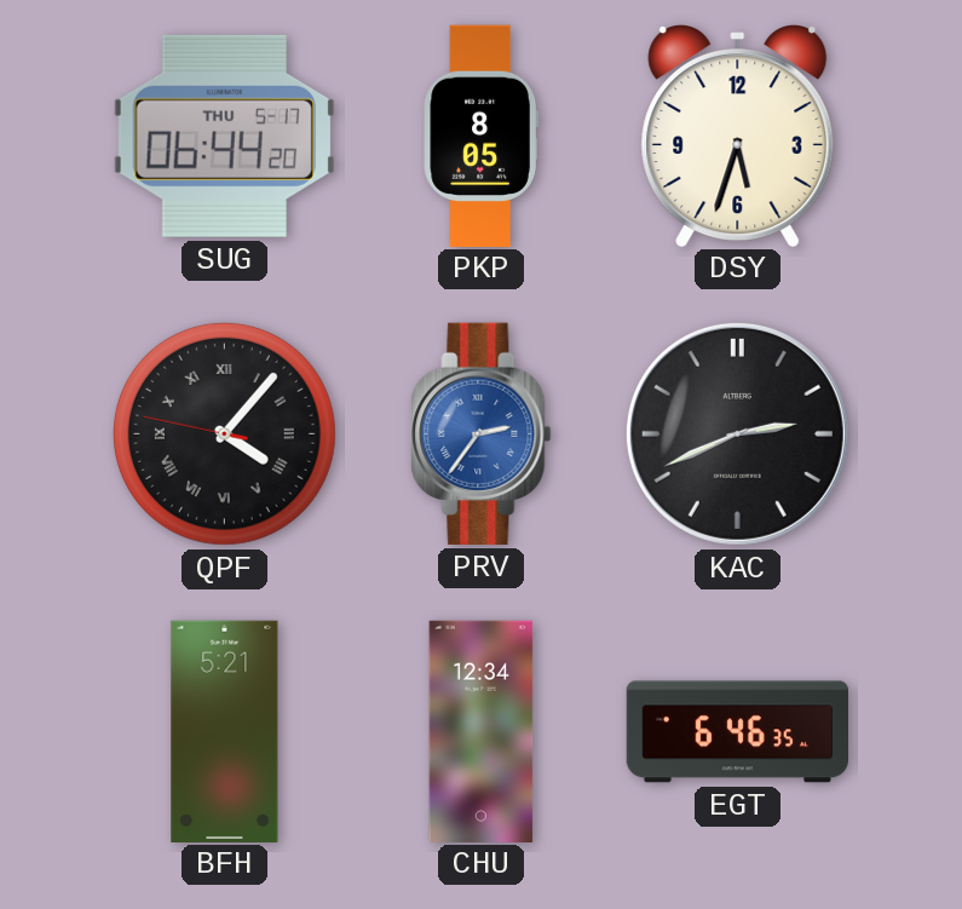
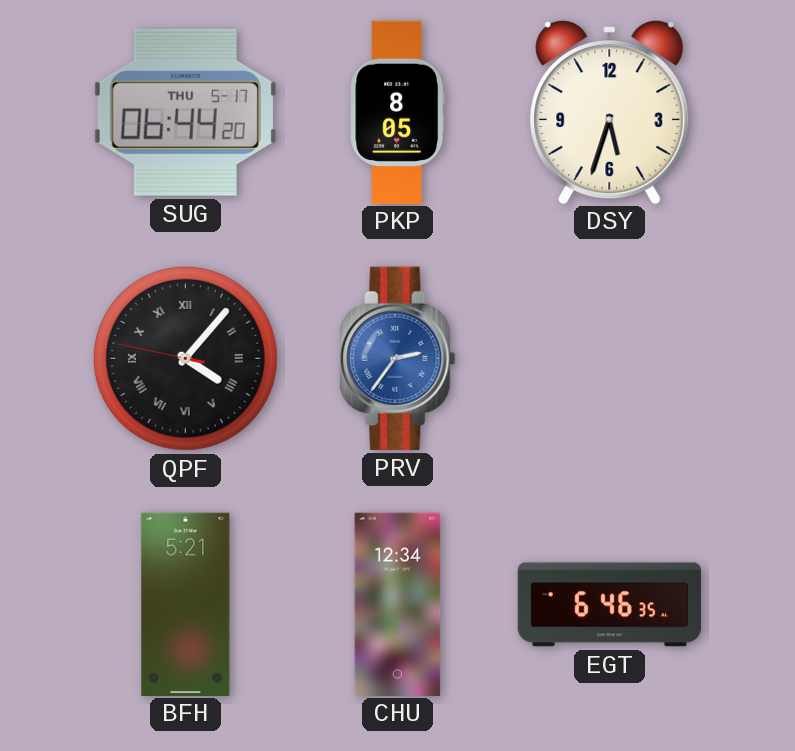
KAC: 2:41 -> none
